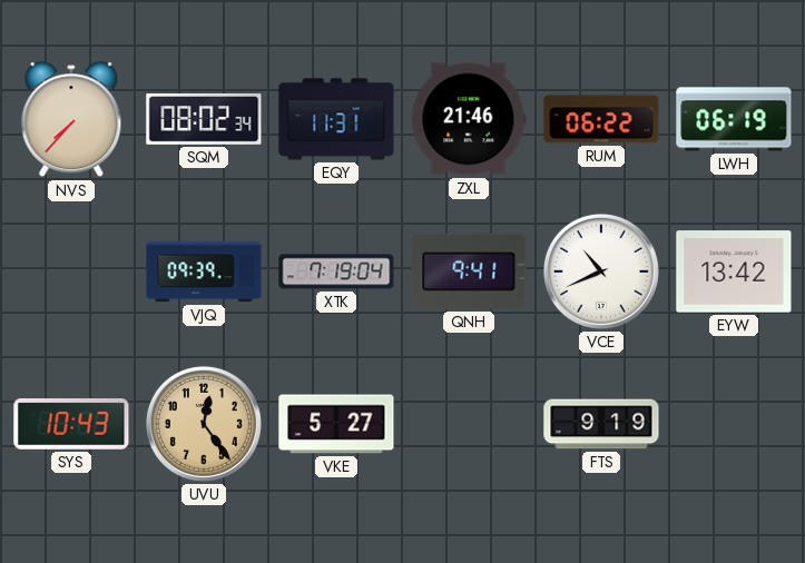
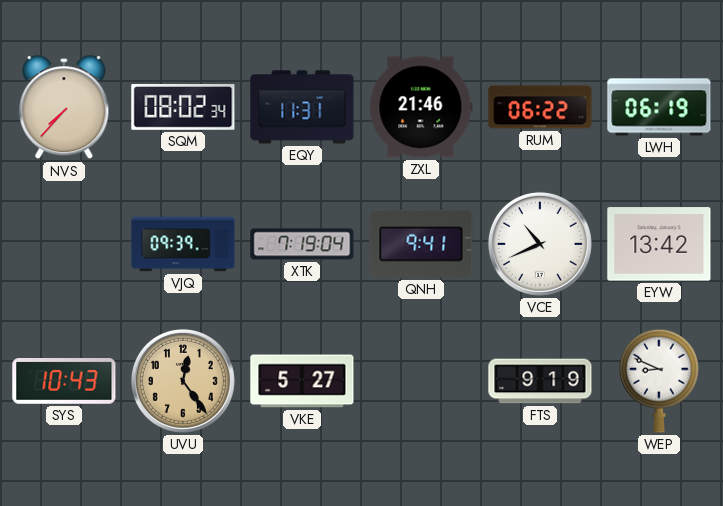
WEP: none -> 8:49
